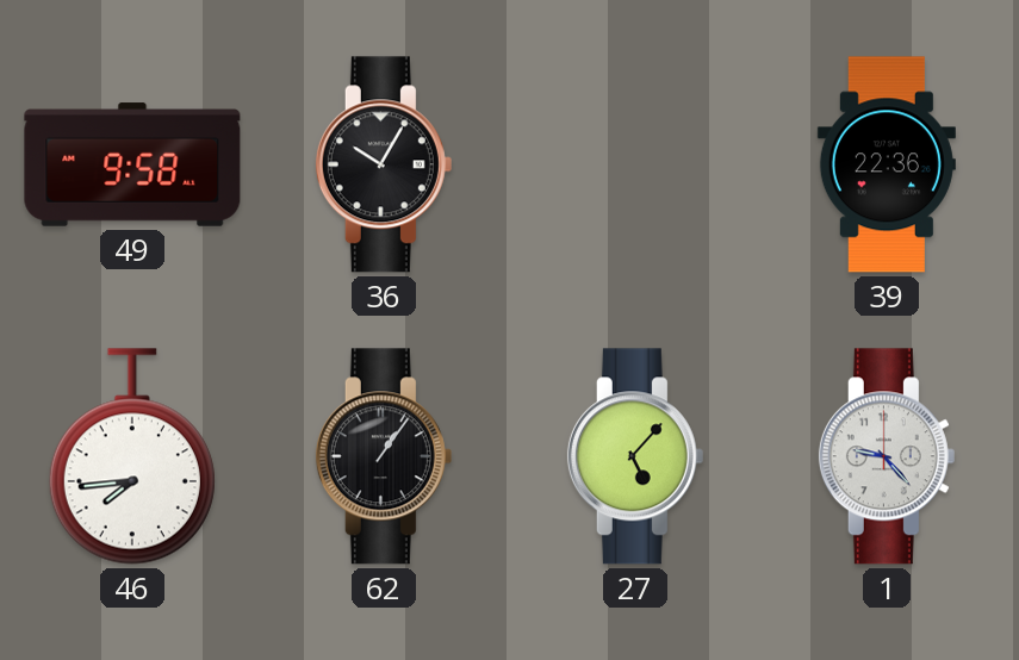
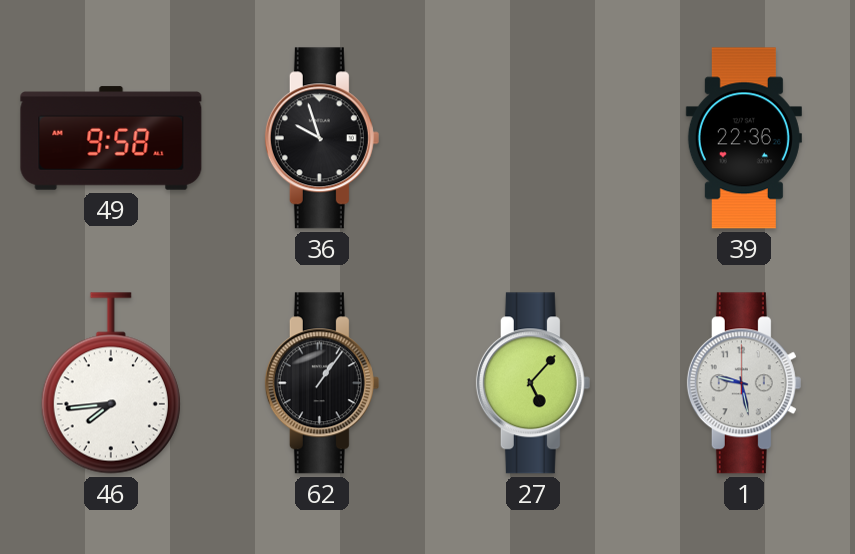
36: 10:05 -> 9:57
1: 9:23 -> 9:28
